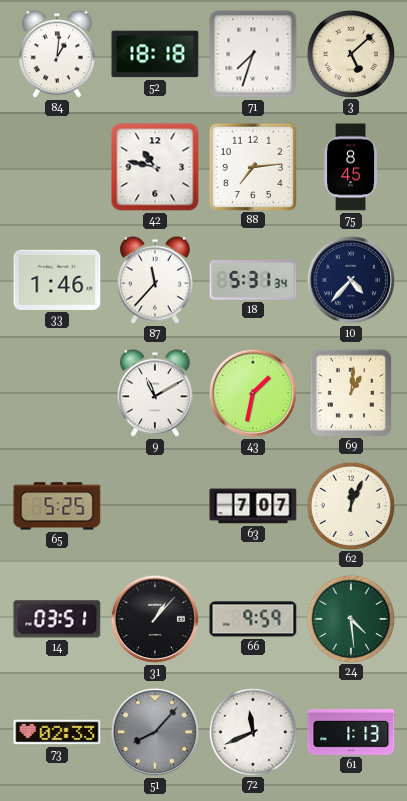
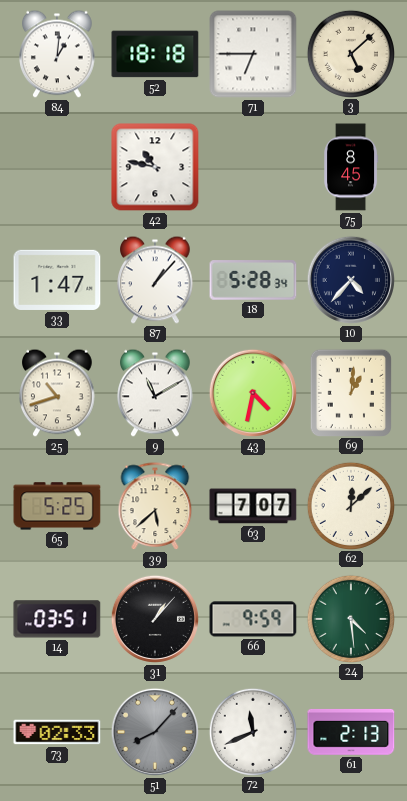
71: 7:33 -> 6:45
88: 7:14 -> none
33: 1:46 -> 1:47
87: 11:37 -> 1:07
18: 5:31 -> 5:28
25: none -> 10:42
43: 1:32 -> 4:32
39: none -> 5:38
62: 12:04 -> 12:08
61: 1:13 -> 2:13
